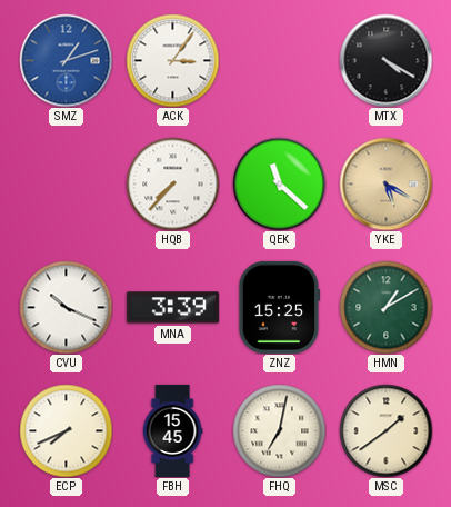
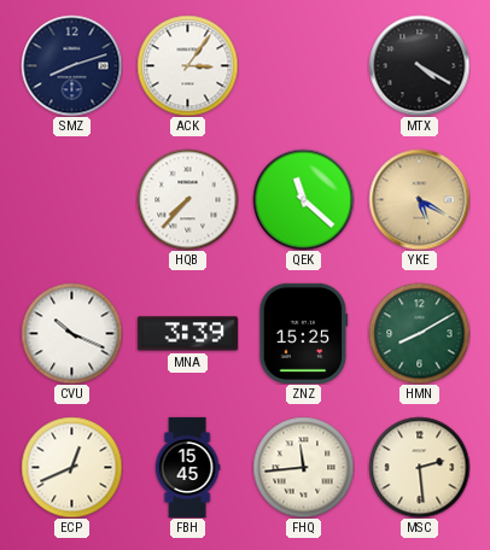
SMZ: 1:12 -> 8:12
SMZ dial: blue -> navy
HMN: 1:10 -> 8:10
ECP: 7:41 -> 12:41
FHQ: 7:02 -> 11:44
MSC: 1:39 -> 2:29
